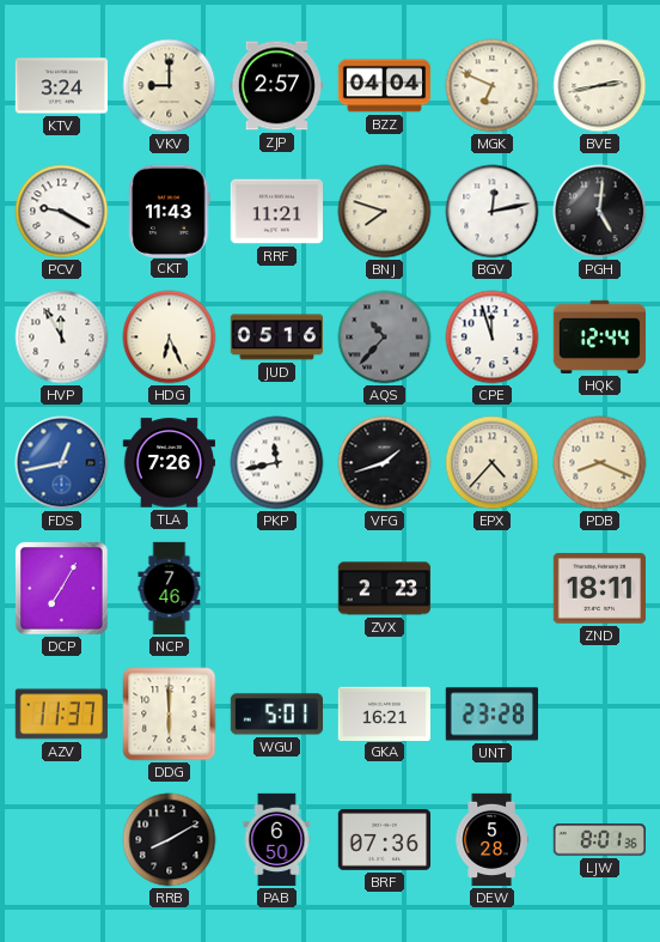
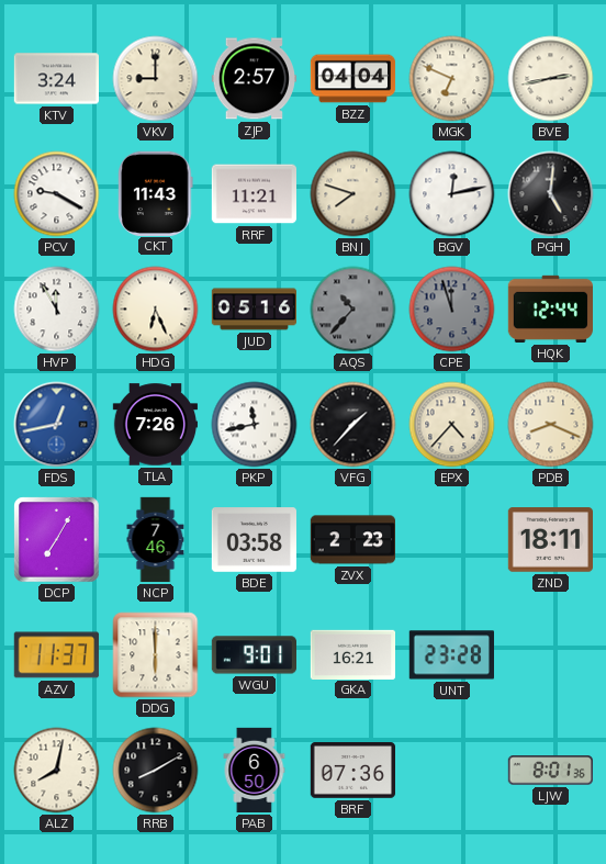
CPE dial: white -> grey
VFG: 1:42 -> 1:37
BDE: none -> 03:58
WGU: 5:01 -> 9:01
ALZ: none -> 8:02
DEW: 5:28 -> none
